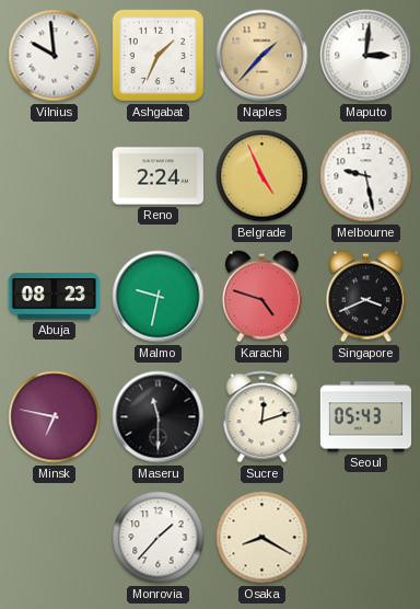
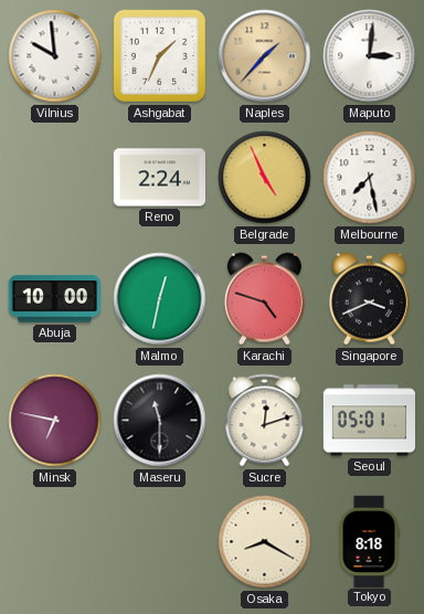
Melbourne: 9:28 -> 7:28
Abuja: 08:23 -> 10:00
Malmo: 9:32 -> 12:32
Seoul: 05:43 -> 05:01
Monrovia: 1:37 -> none
Tokyo: none -> 8:18
